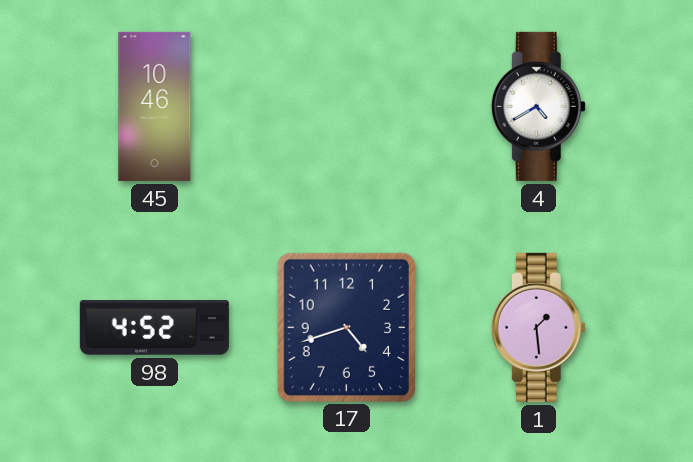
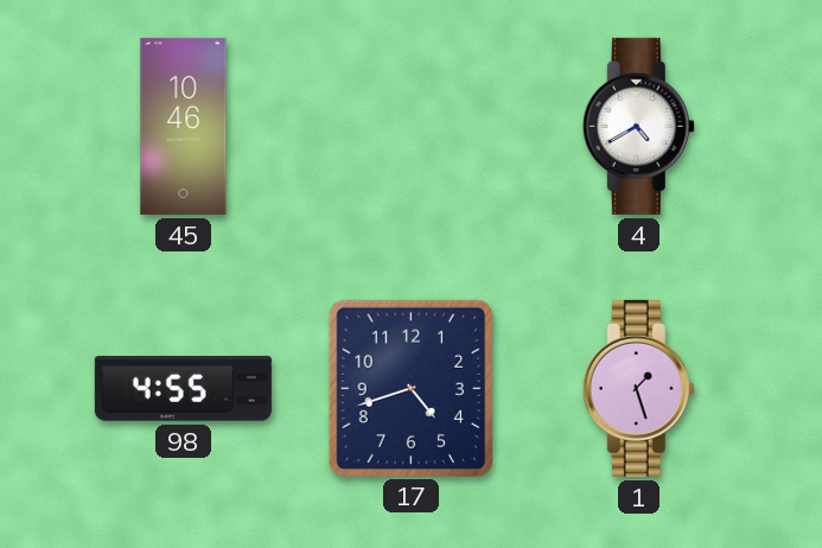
98: 4:52 -> 4:55
1: 1:29 -> 1:27
